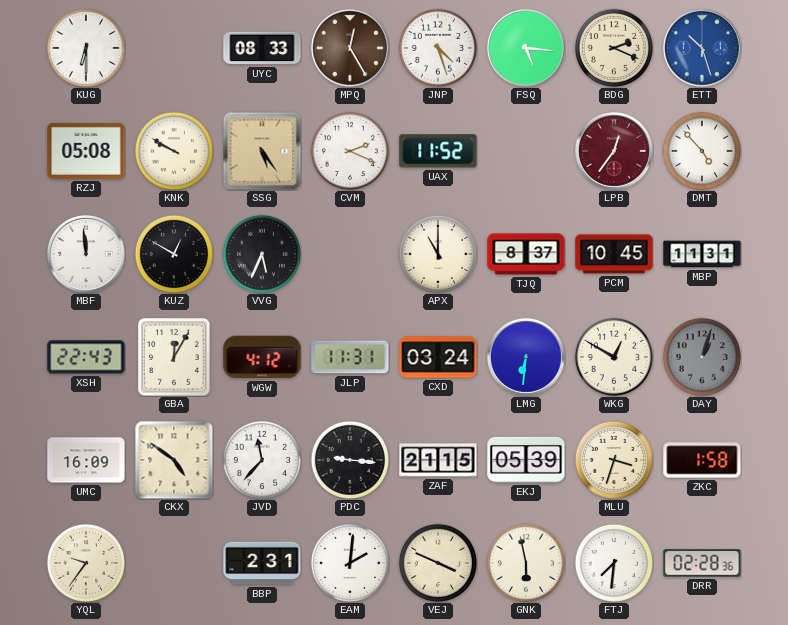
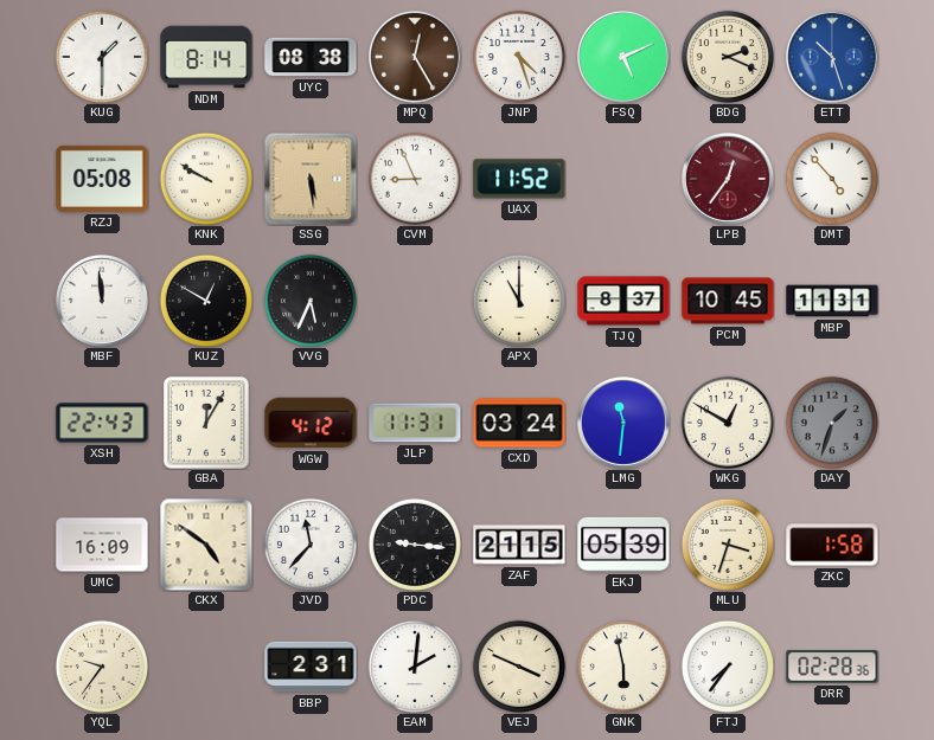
KUG: 6:30 -> 1:30
NDM: none -> 8:14
UYC: 08:33 -> 08:38
FSQ: 5:16 -> 5:11
SSG: 5:24 -> 5:29
CVM: 2:19 -> 8:56
LMG: 6:31 -> 11:31
DAY: 1:03 -> 1:33
FTJ: 7:31 -> 7:36
